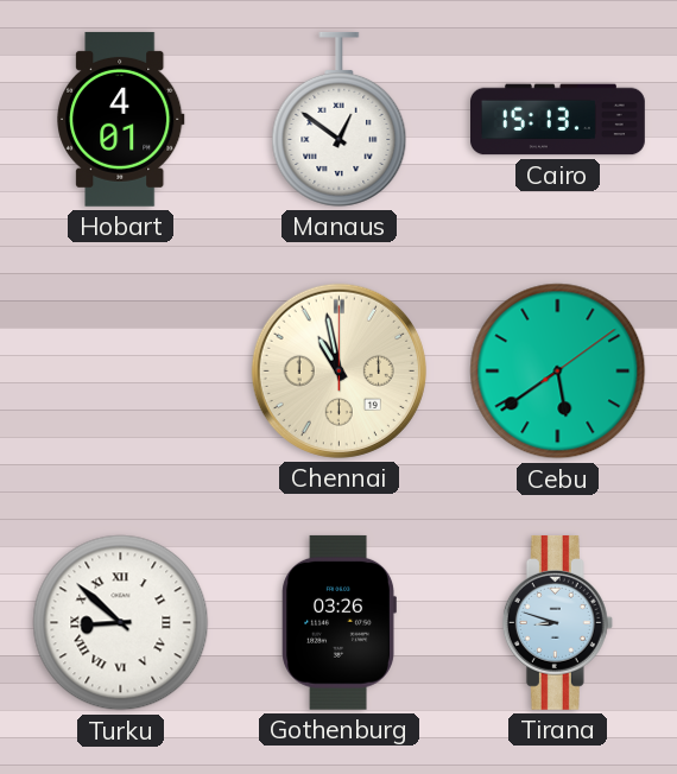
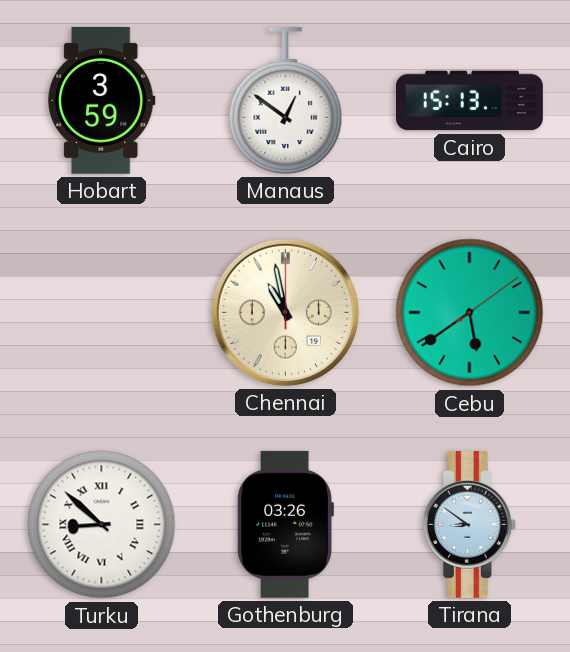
Hobart: 4:01 -> 3:59
Tirana: 8:48 -> 8:51
